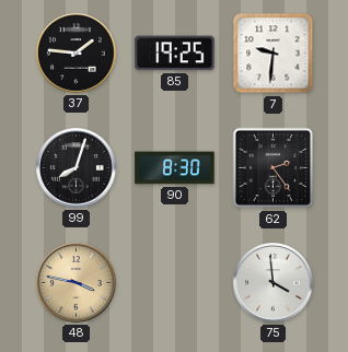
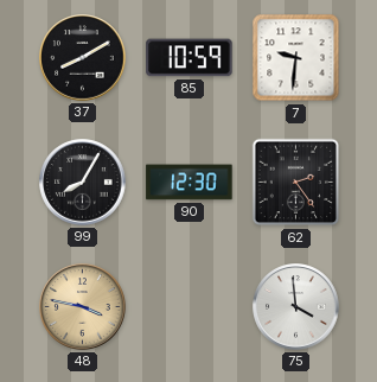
37: 1:46 -> 8:10
85: 19:25 -> 10:59
99: 8:03 -> 8:05
90: 8:30 -> 12:30
